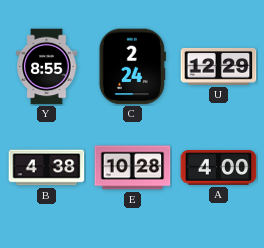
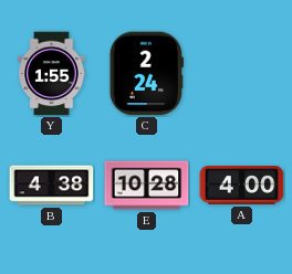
Y: 8:55 -> 1:55
U: 12:29 -> none
